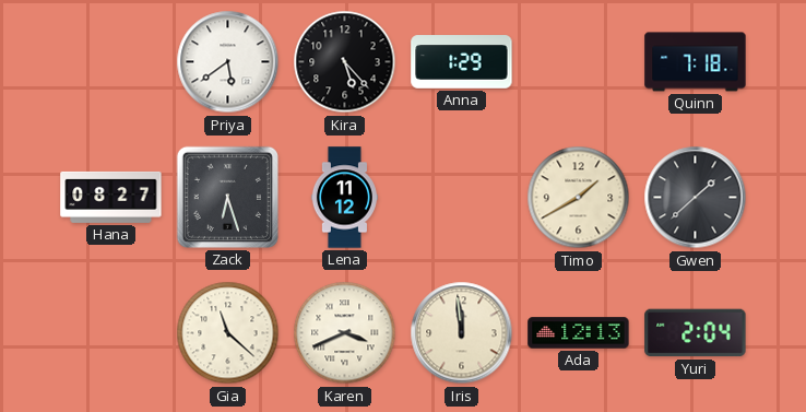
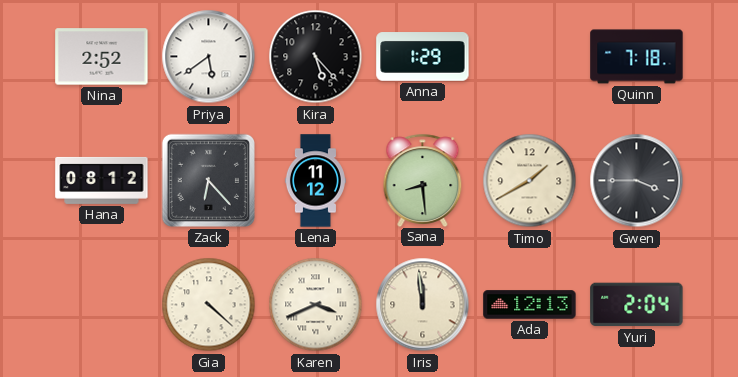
Nina: none -> 2:52
Hana: 08:27 -> 08:12
Zack: 6:27 -> 6:23
Sana: none -> 8:29
Gwen: 1:38 -> 3:45
Gia: 11:22 -> 4:22
